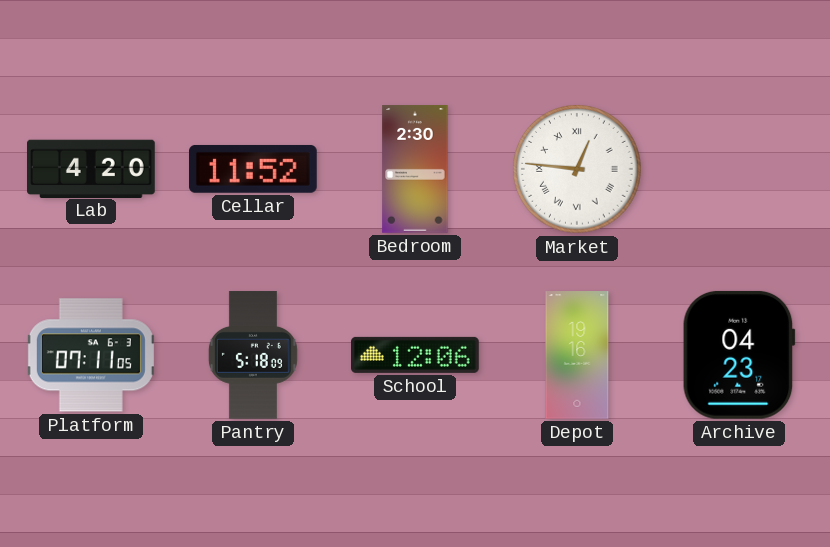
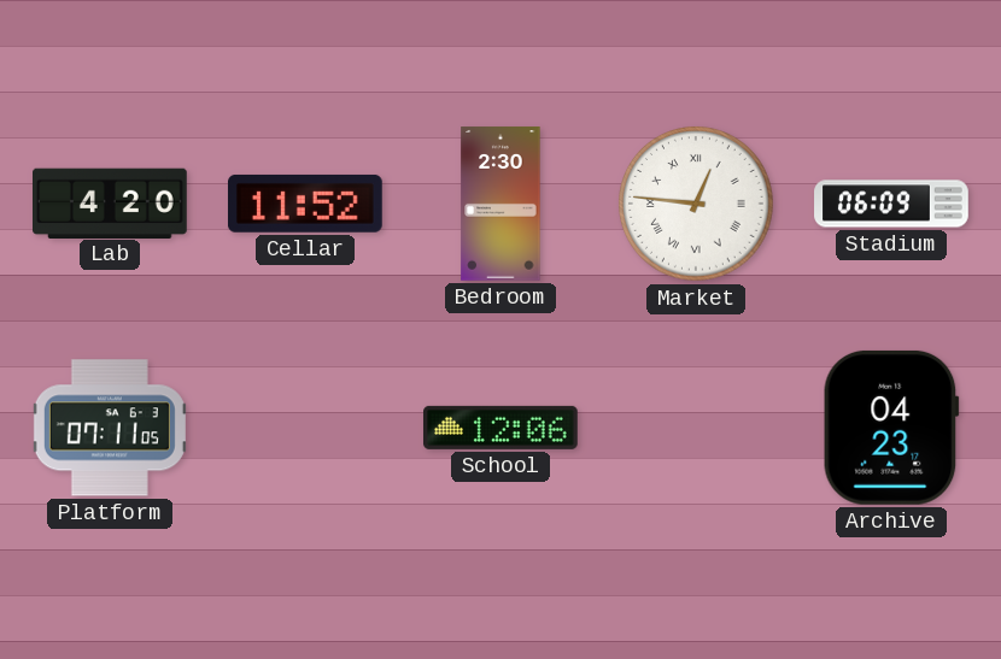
Stadium: none -> 06:09
Pantry: 5:18 -> none
Depot: 19:16 -> none
